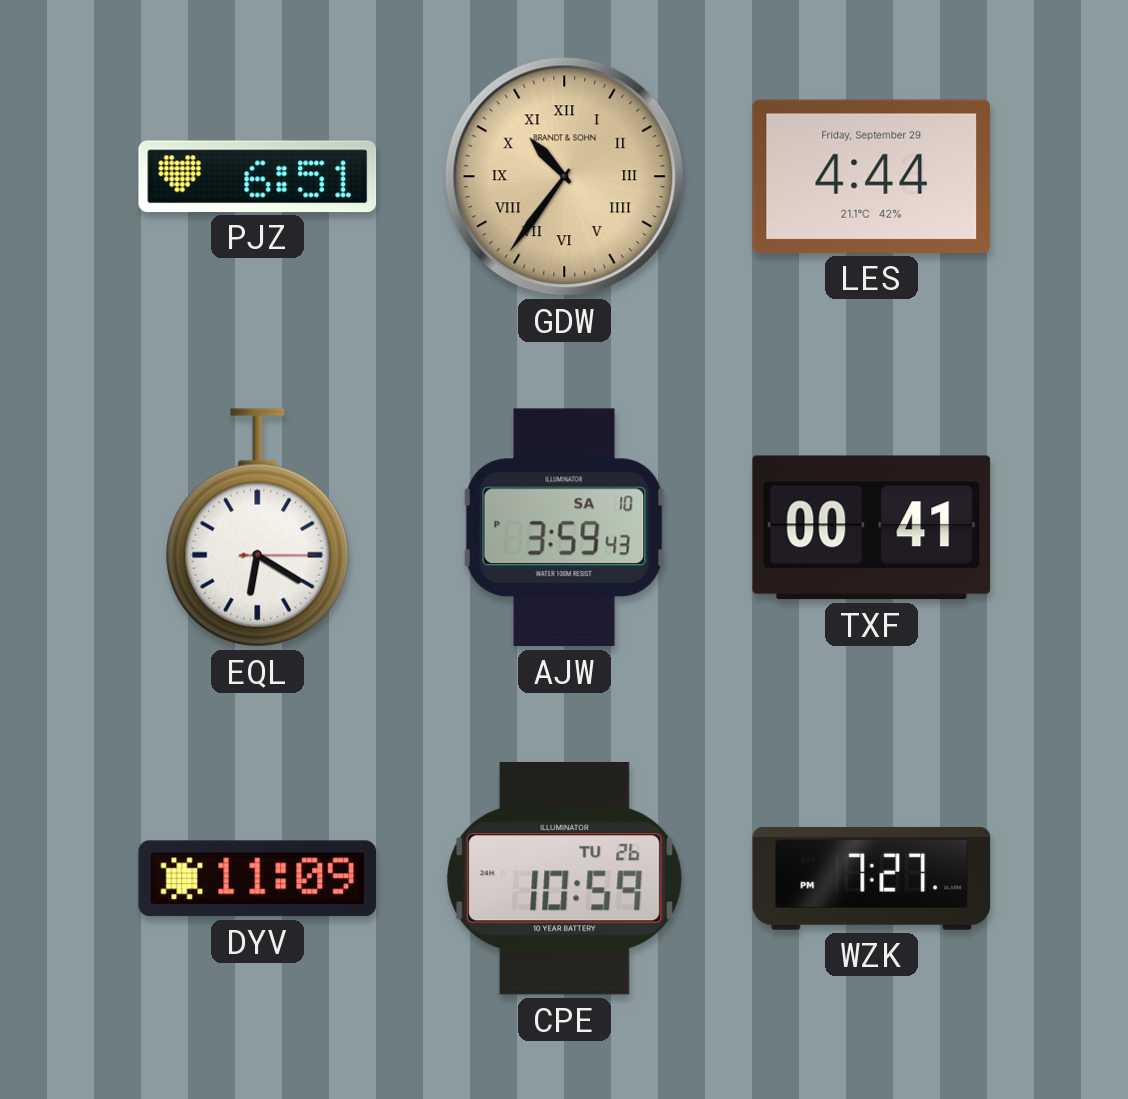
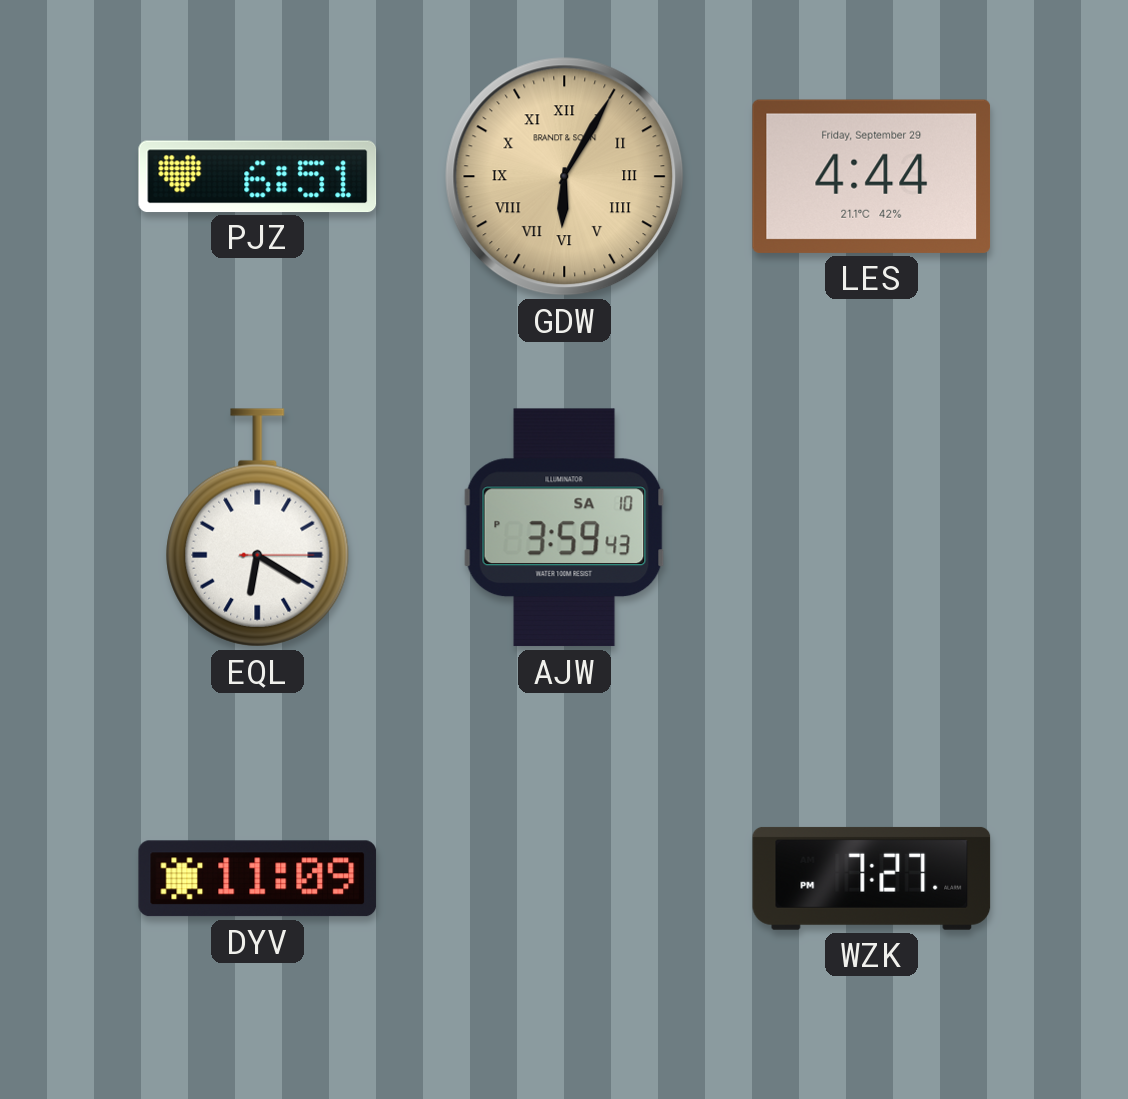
GDW: 10:36 -> 6:05
TXF: 00:41 -> none
CPE: 10:59 -> none
